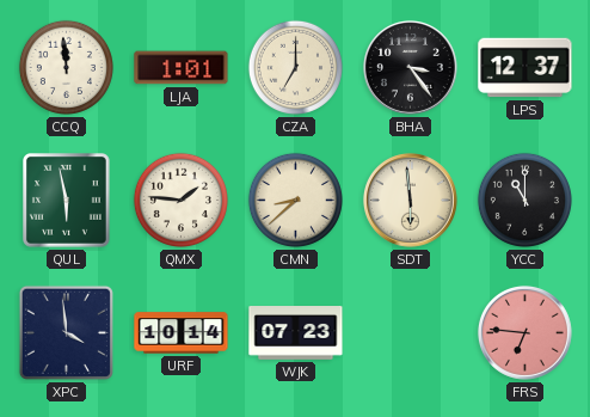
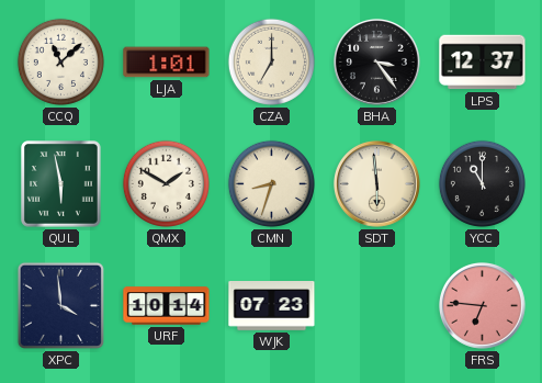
CCQ: 11:59 -> 11:08
QMX: 1:46 -> 1:50
CMN: 8:38 -> 8:33
